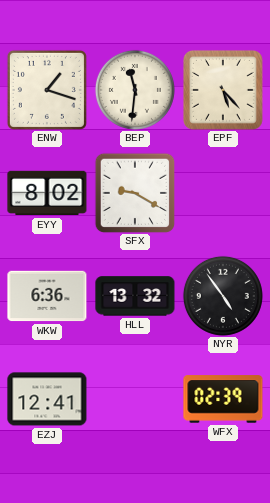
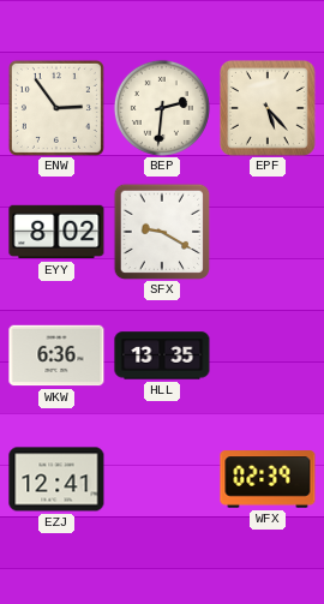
ENW: 1:18 -> 2:54
BEP: 11:31 -> 2:31
HLL: 13:32 -> 13:35
NYR: 4:54 -> none
